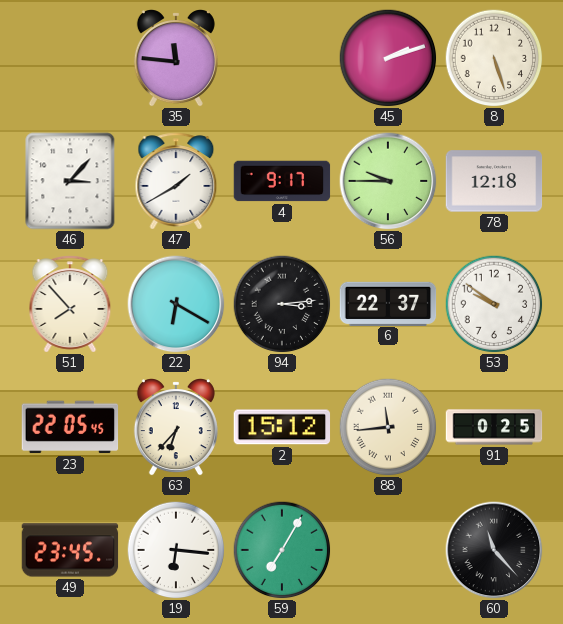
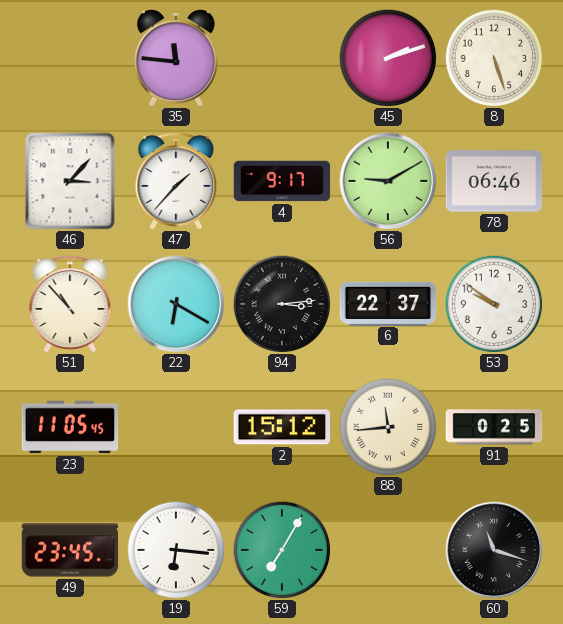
47: 1:40 -> 1:37
56: 9:45 -> 9:10
78: 12:18 -> 06:46
51: 7:53 -> 10:53
23: 22:05 -> 11:05
63: 6:37 -> none
60: 11:23 -> 11:18
